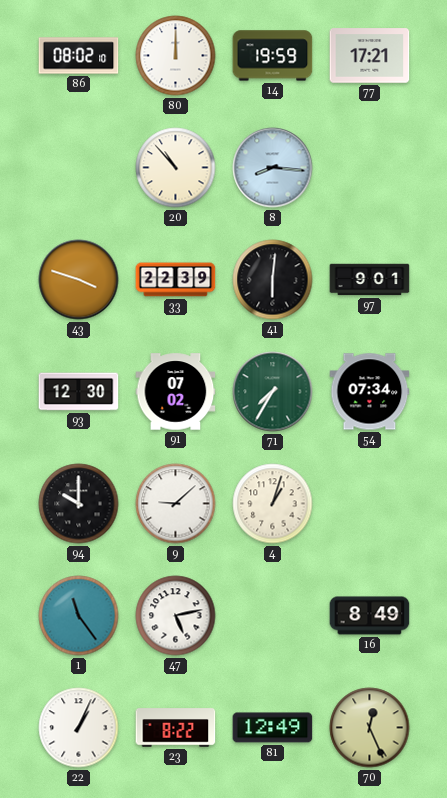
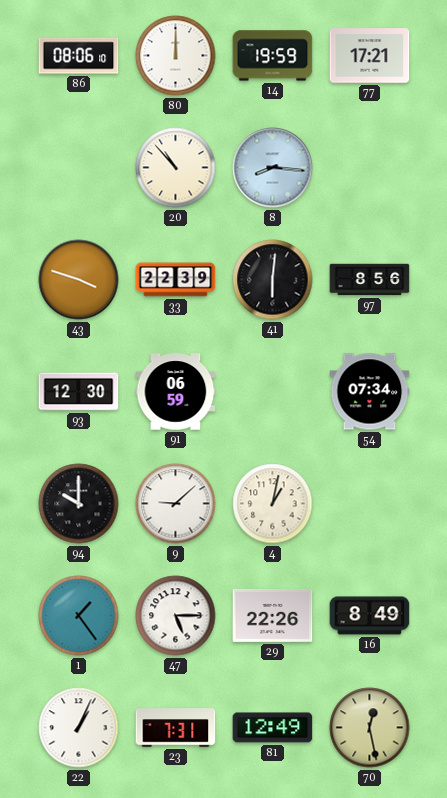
86: 08:02 -> 08:06
97: 9:01 -> 8:56
91: 07:02 -> 06:59
71: 7:35 -> none
4: 1:03 -> 1:02
1: 11:24 -> 1:24
47: 5:13 -> 5:15
29: none -> 22:26
23: 8:22 -> 7:31
70: 12:26 -> 12:28
